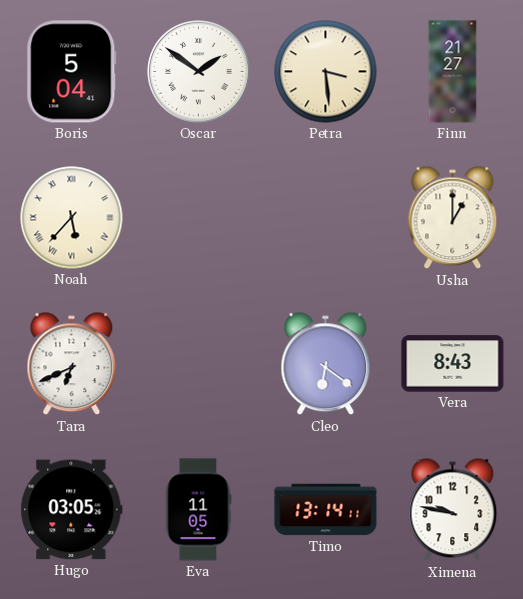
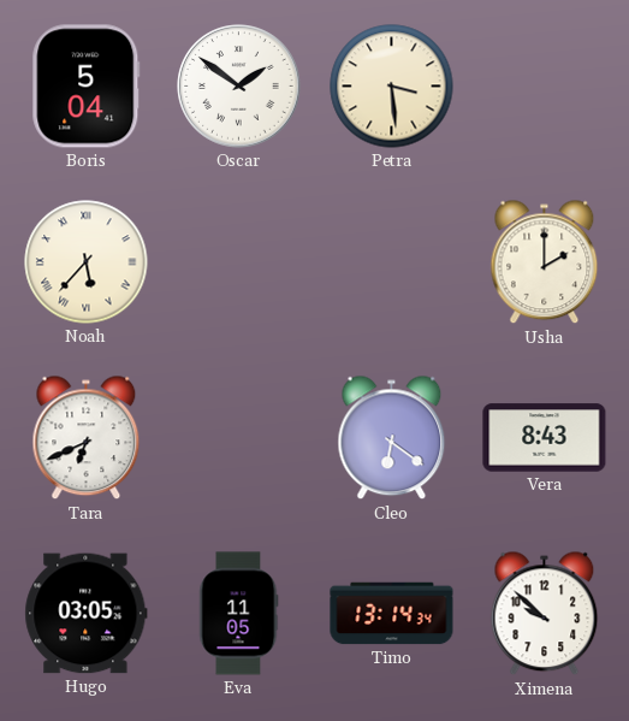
Finn: 21:27 -> none
Usha: 1:00 -> 2:00
Timo: 13:14:11 -> 13:14:34
Ximena: 9:47 -> 9:52
